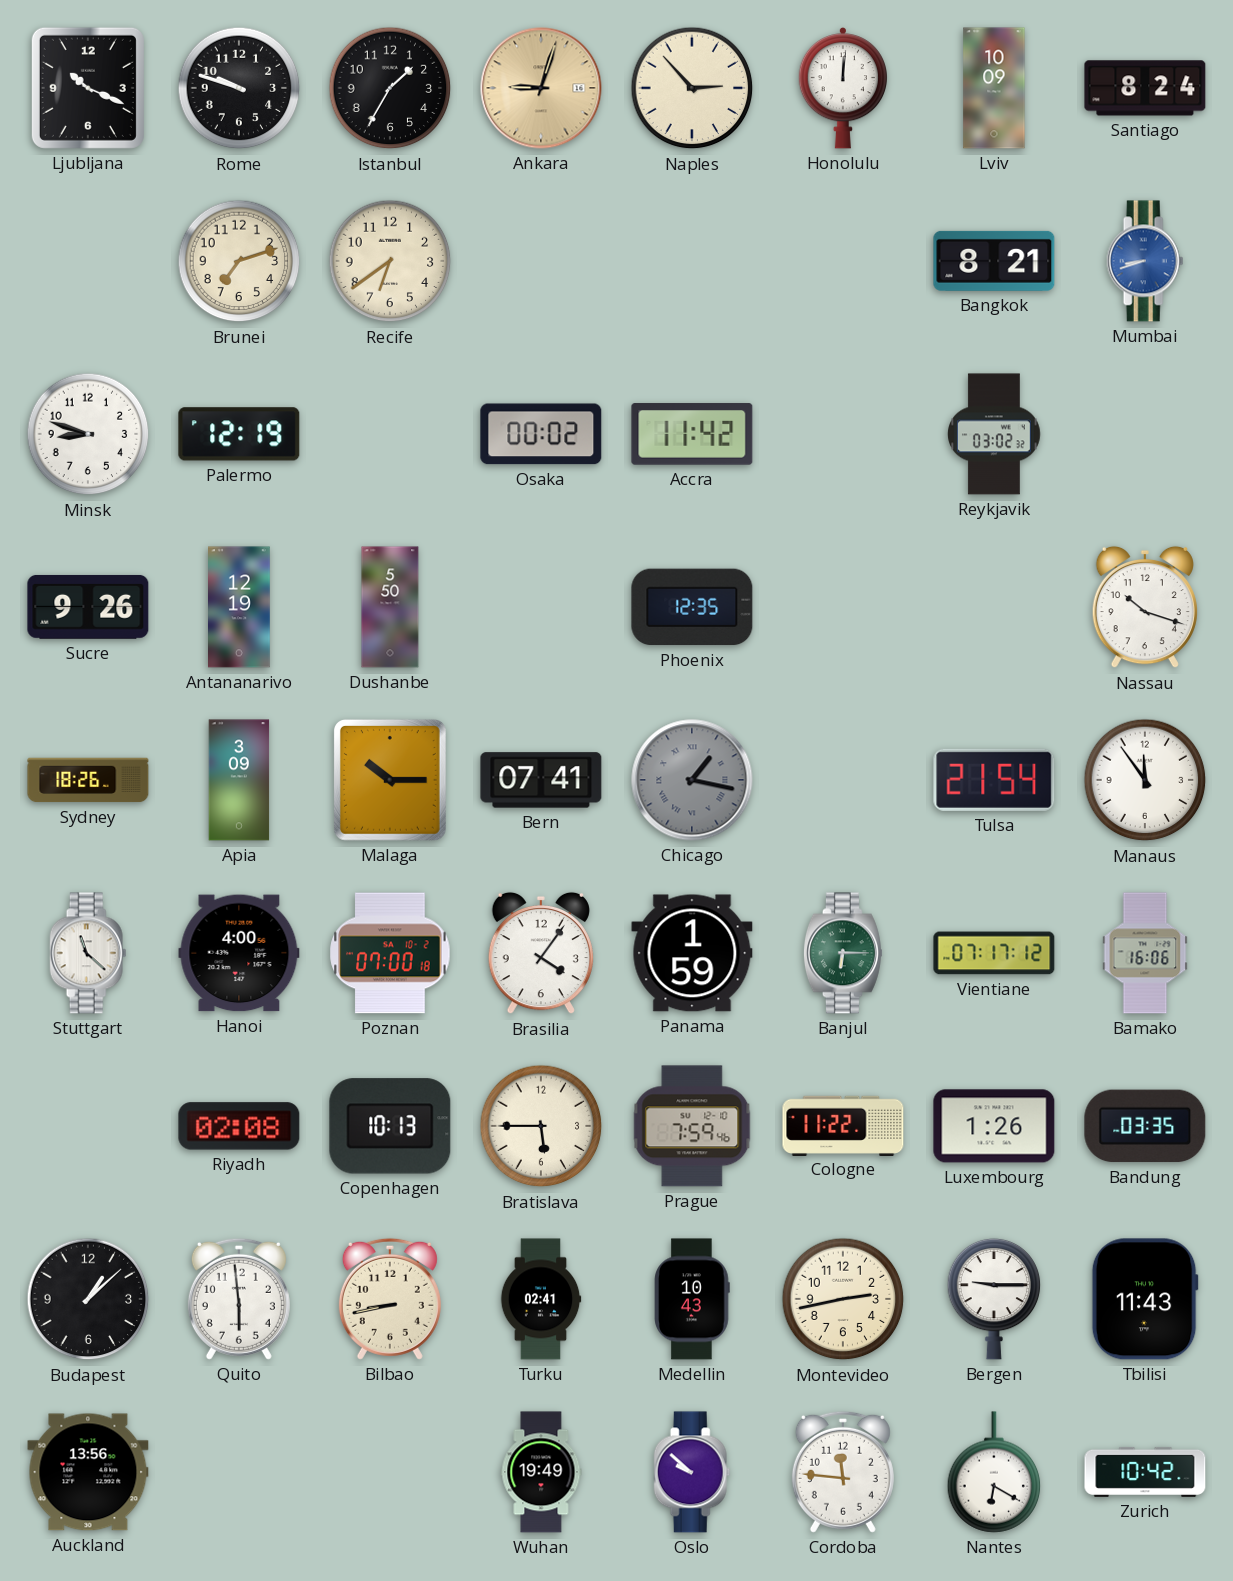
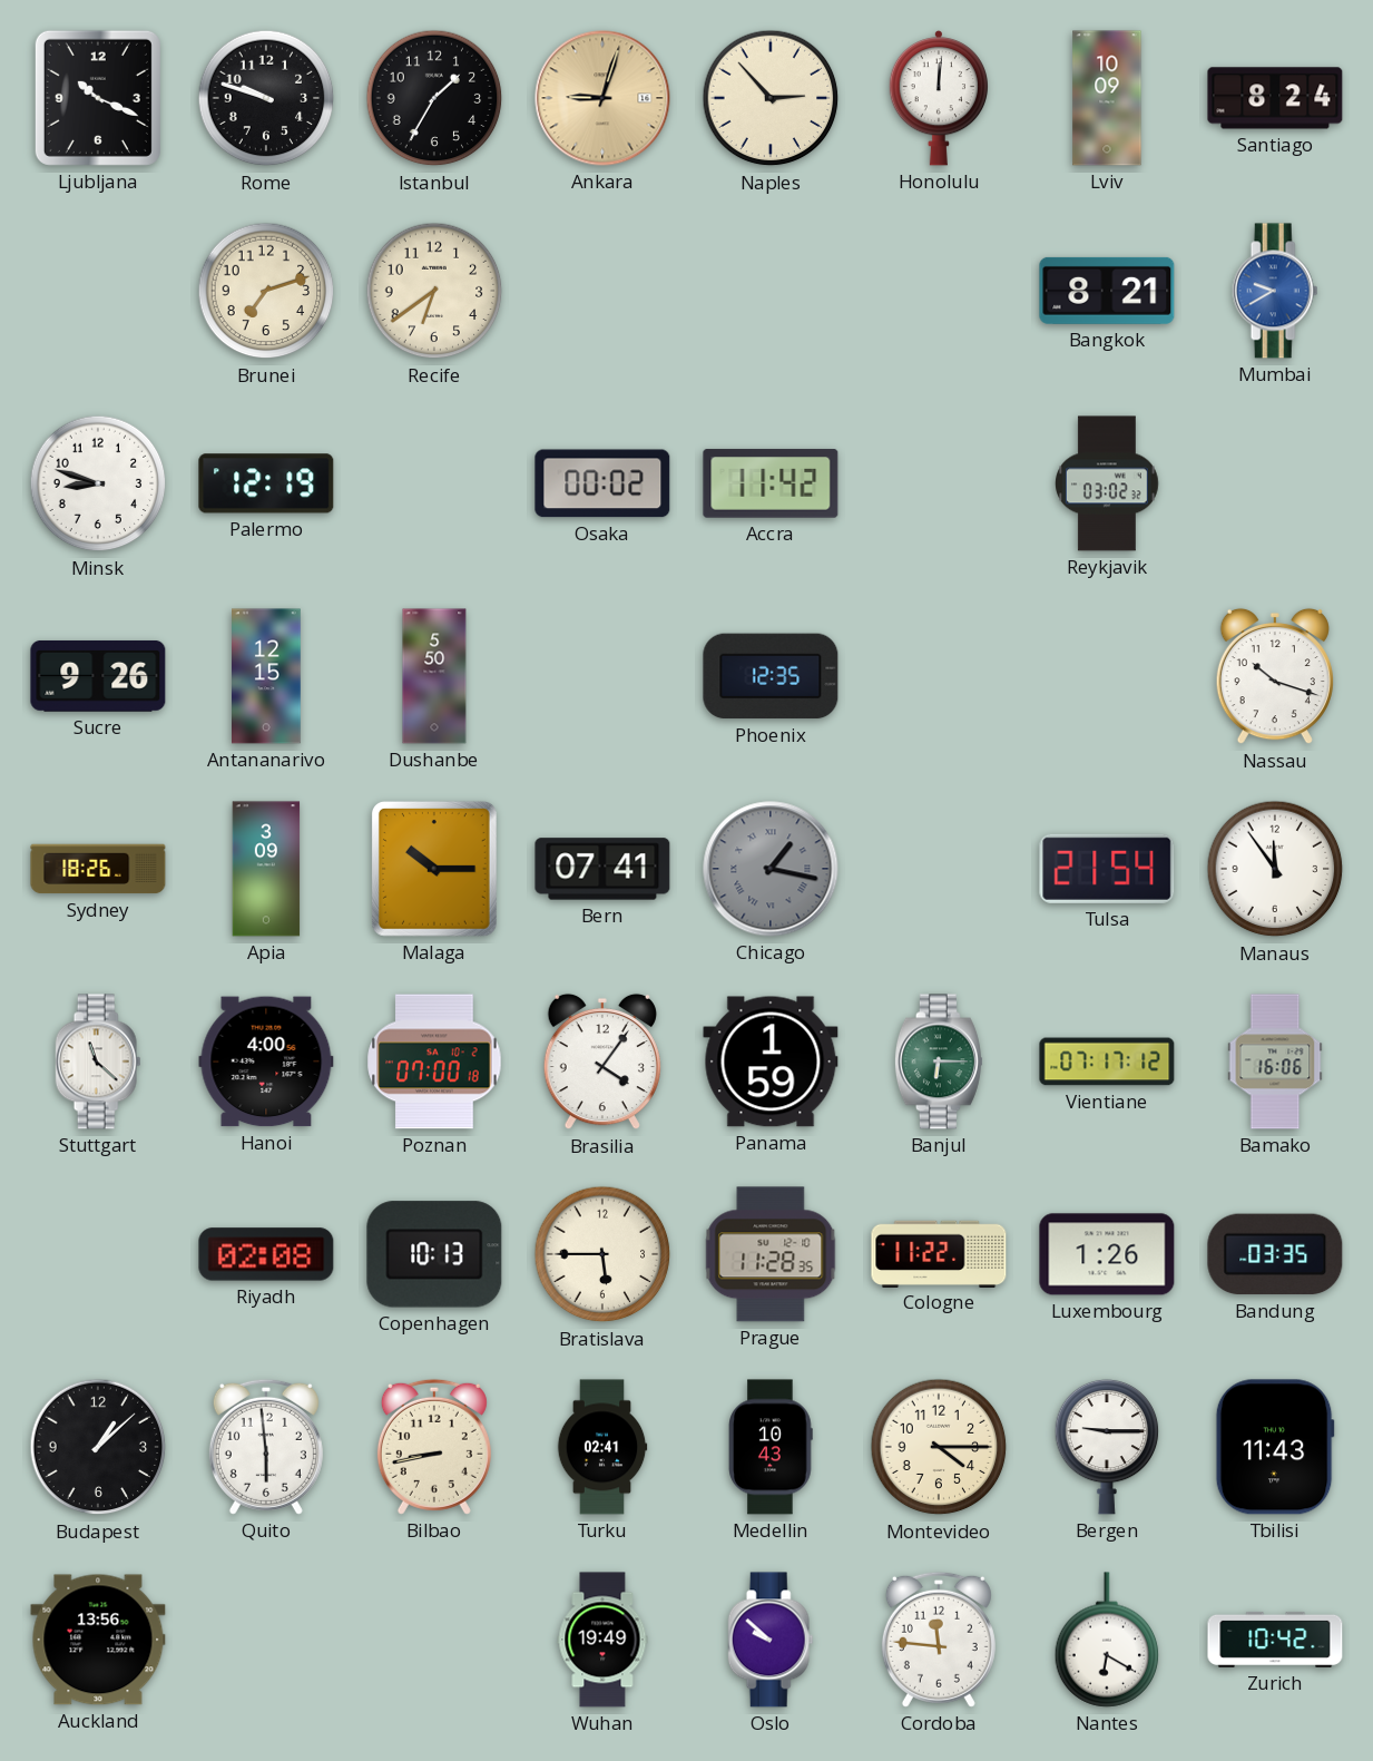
Mumbai: 8:42 -> 9:40
Antananarivo: 12:19 -> 12:15
Prague: 7:59 -> 11:28
Montevideo: 2:43 -> 4:15
